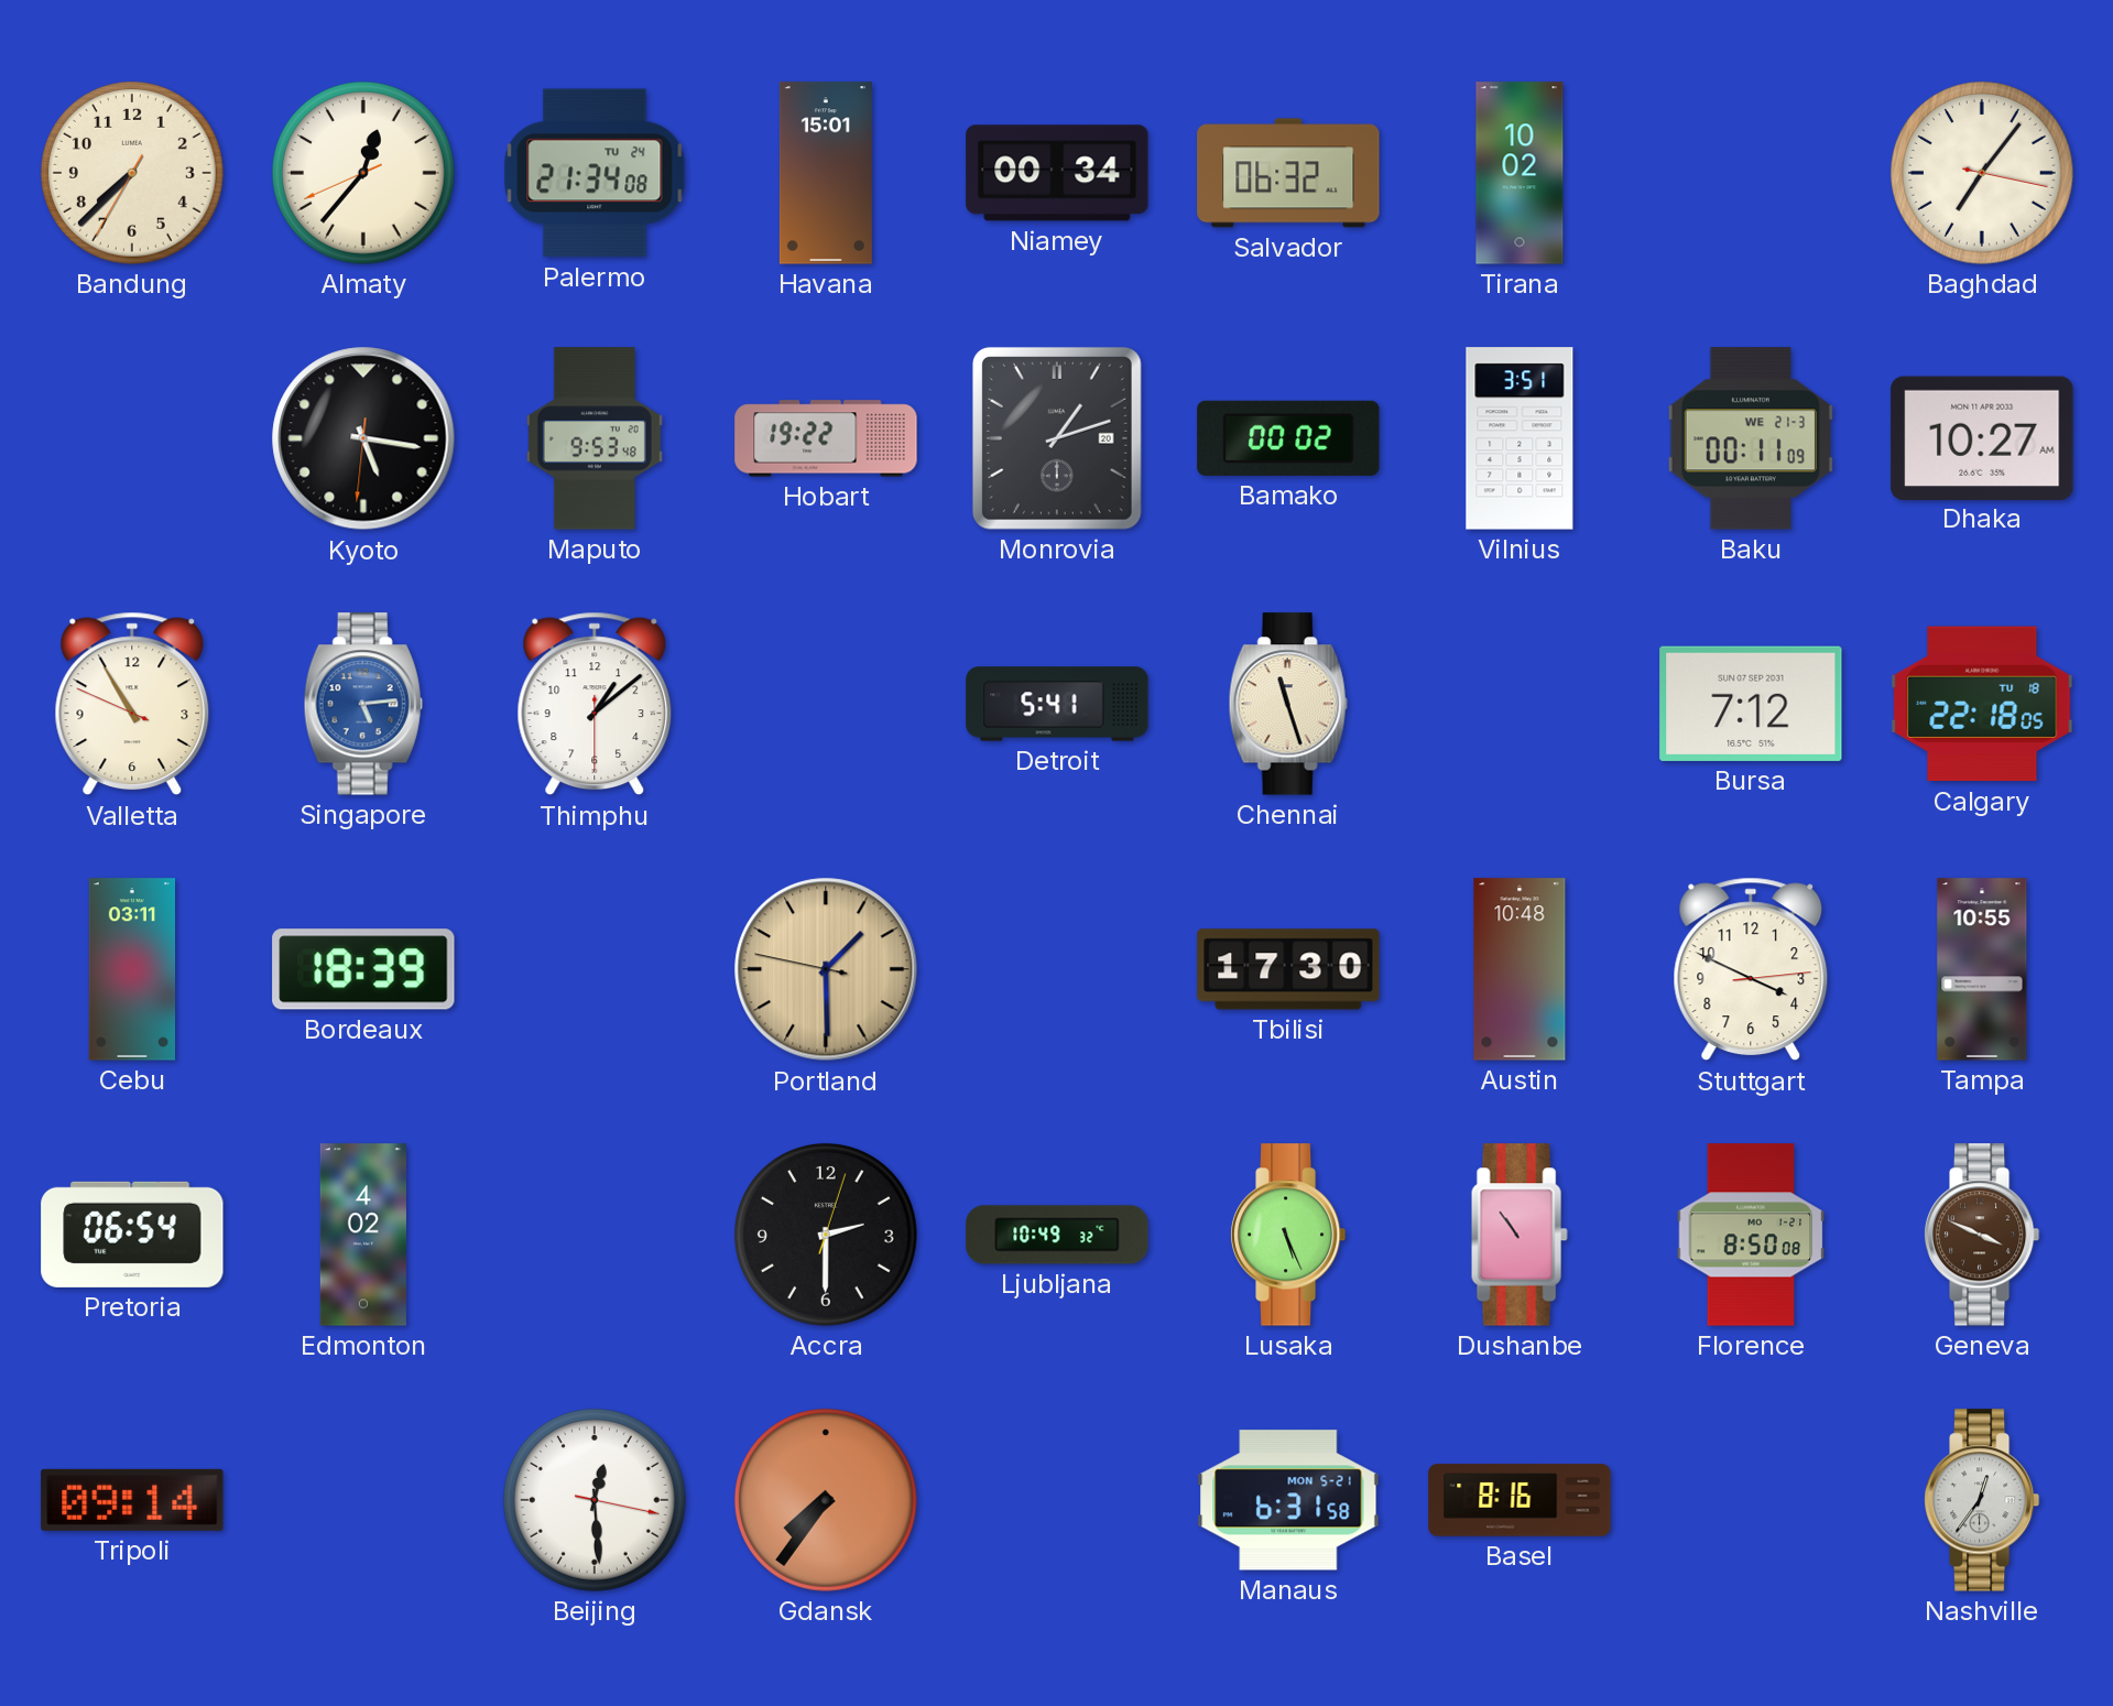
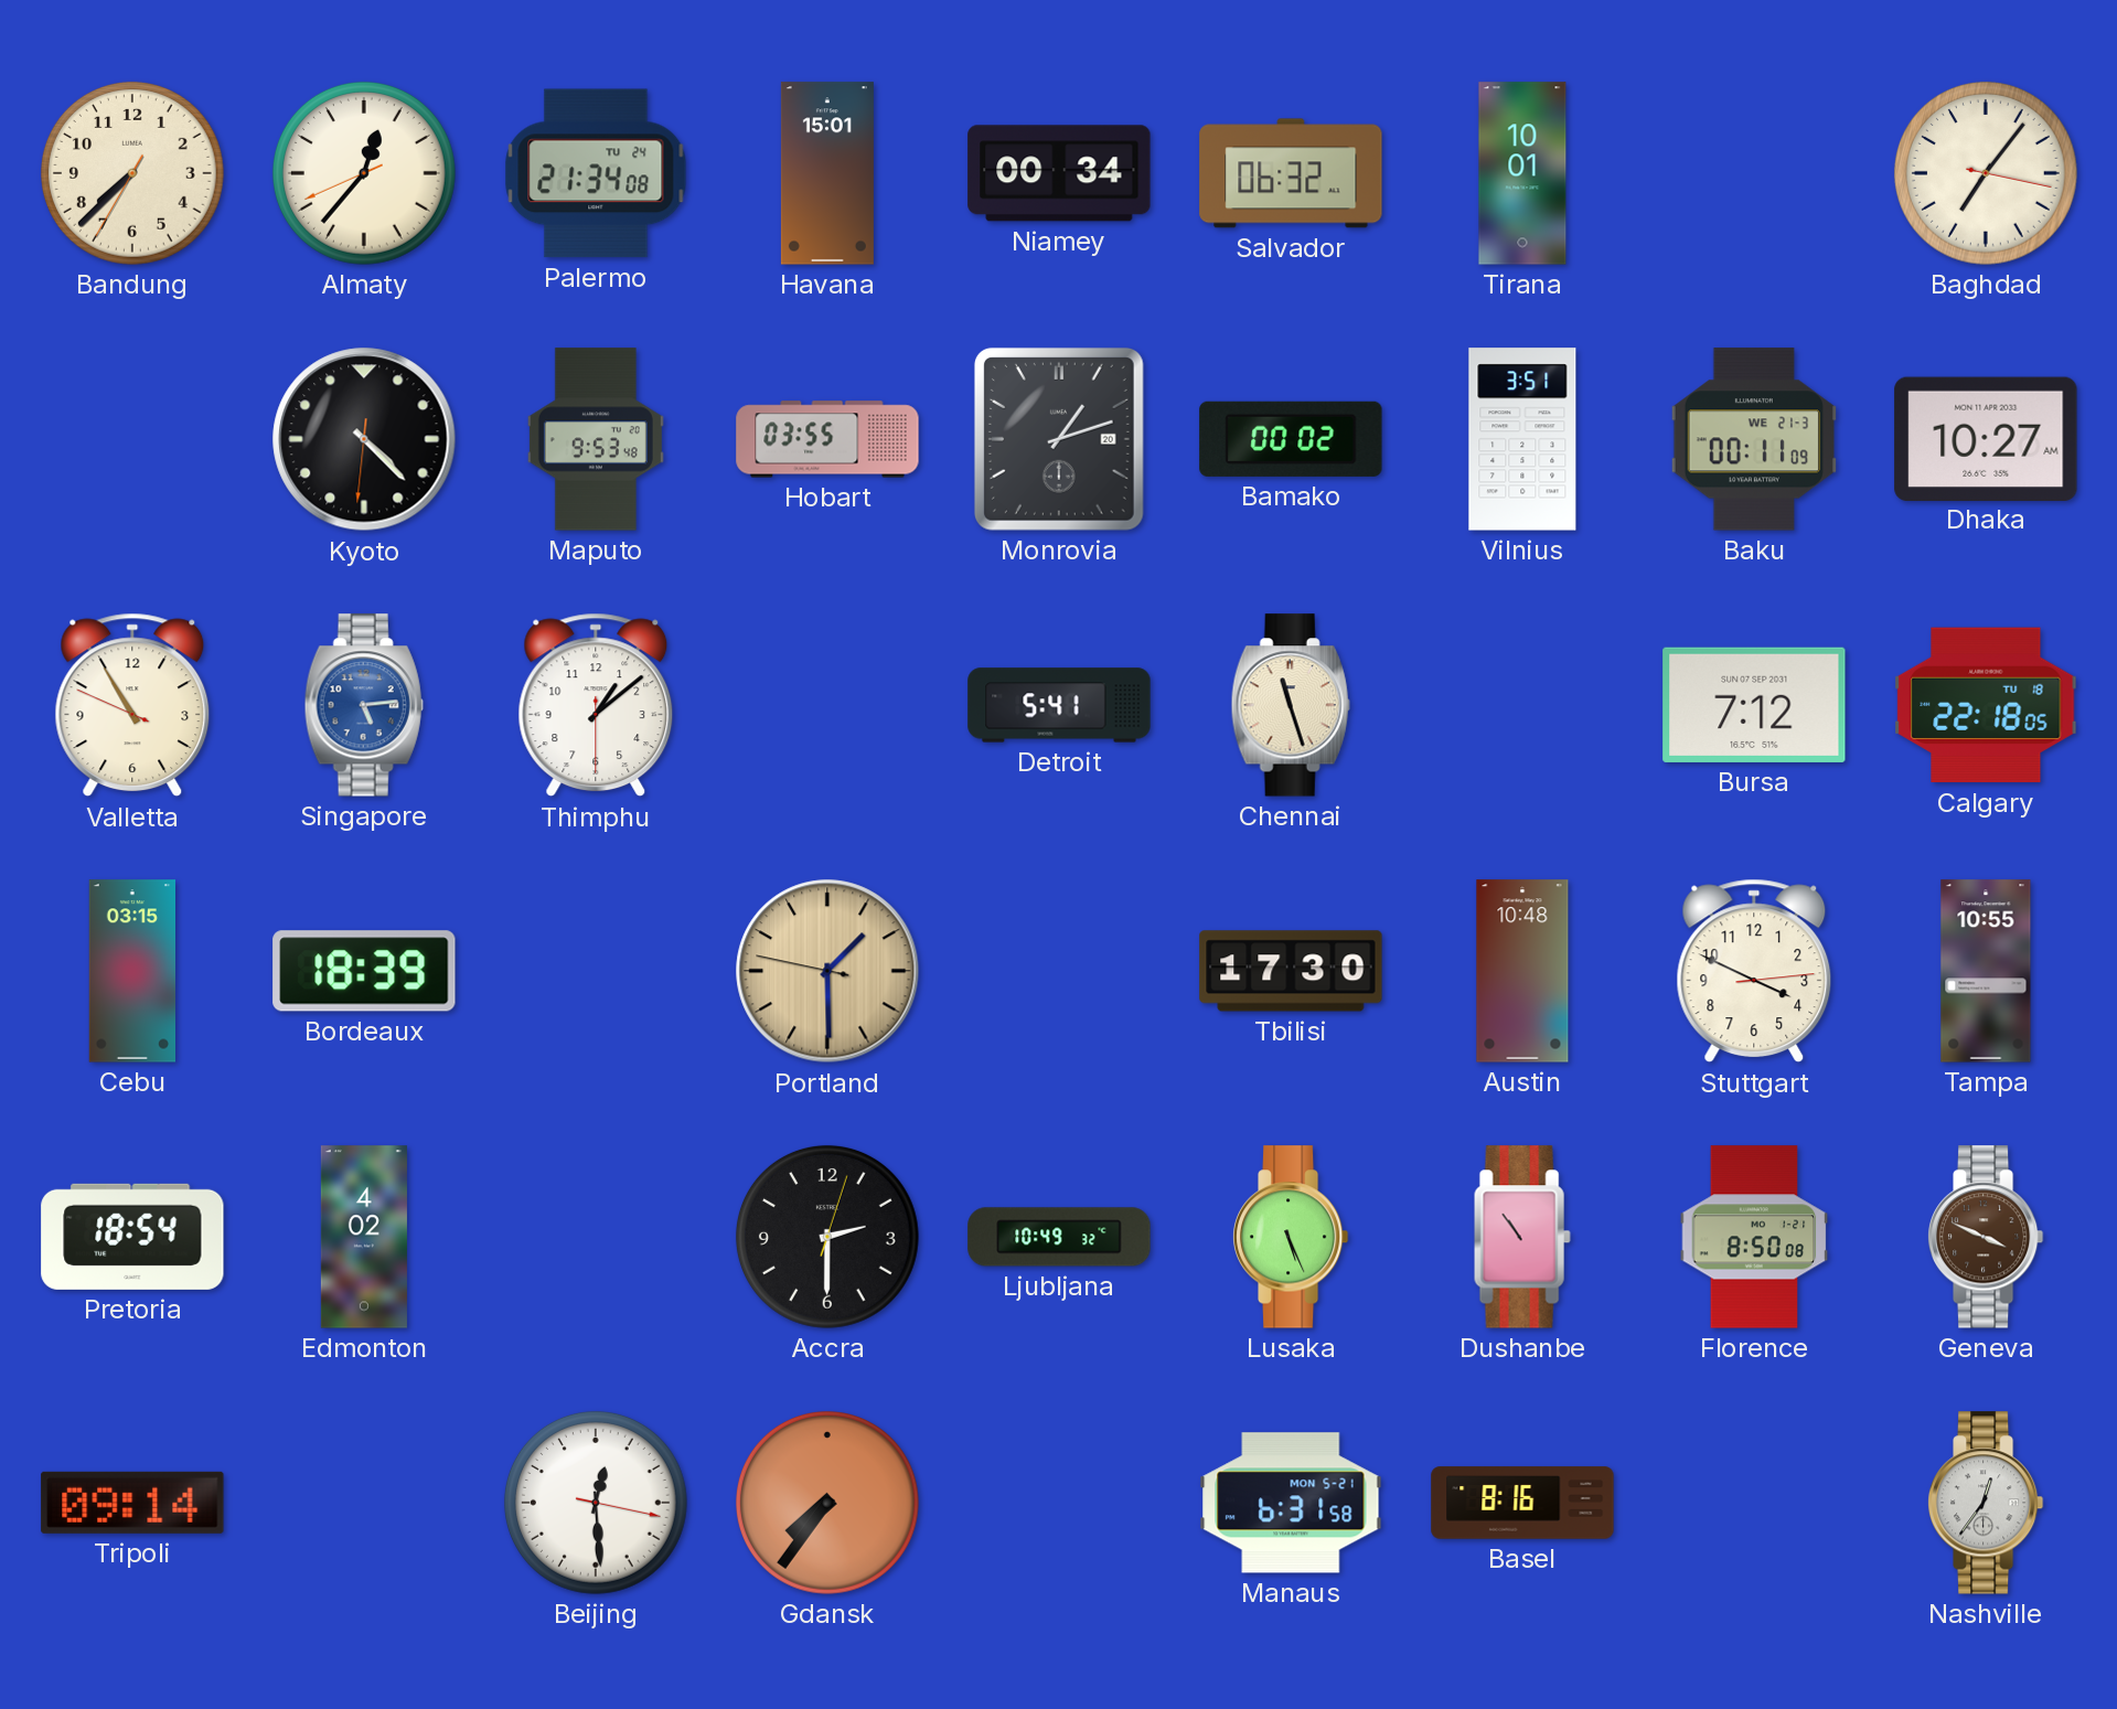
Tirana: 10:02 -> 10:01
Kyoto: 5:16 -> 4:22
Hobart: 19:22 -> 03:55
Cebu: 03:11 -> 03:15
Pretoria: 06:54 -> 18:54
